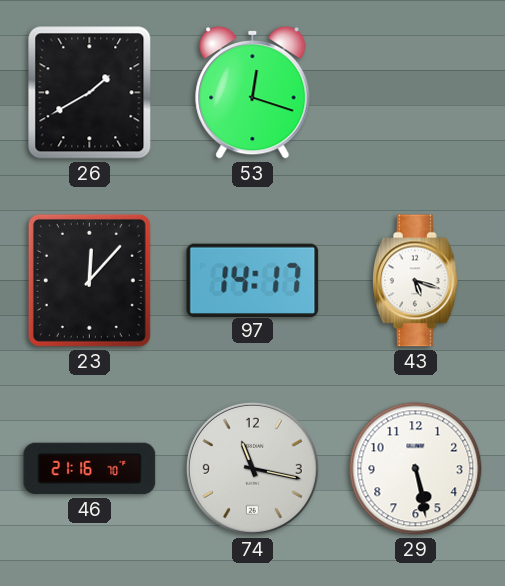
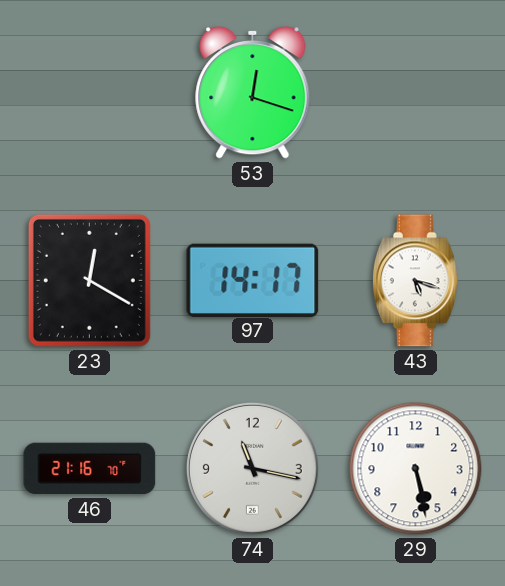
26: 1:40 -> none
23: 12:07 -> 12:20
